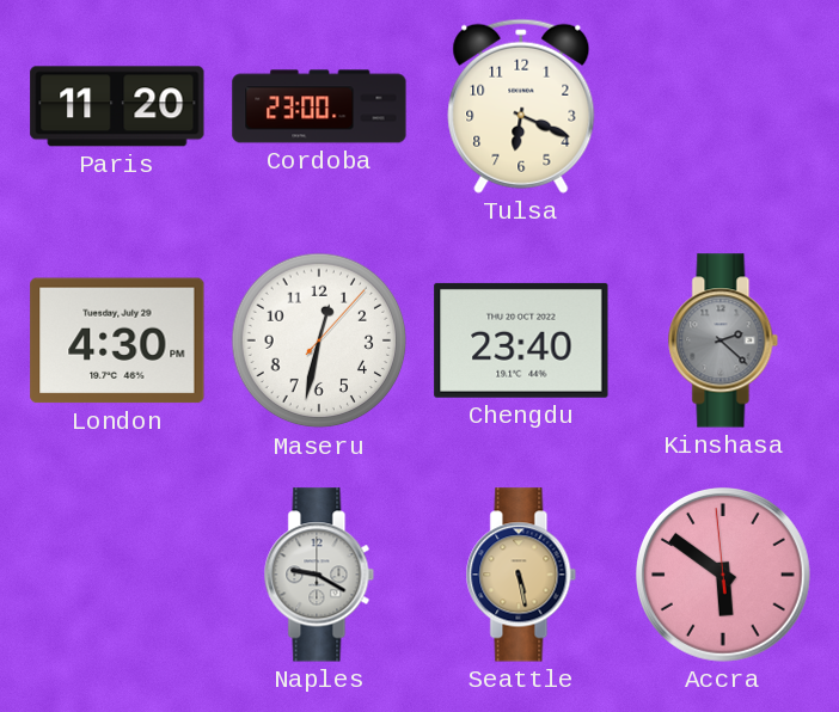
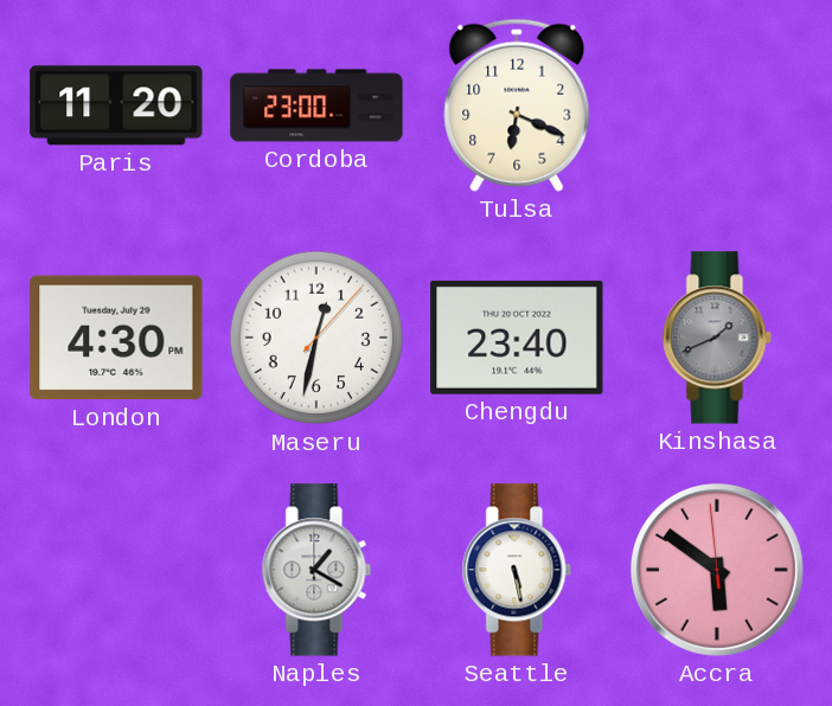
Kinshasa: 2:22 -> 1:41
Naples: 9:20 -> 1:20
Seattle dial: champagne -> white
